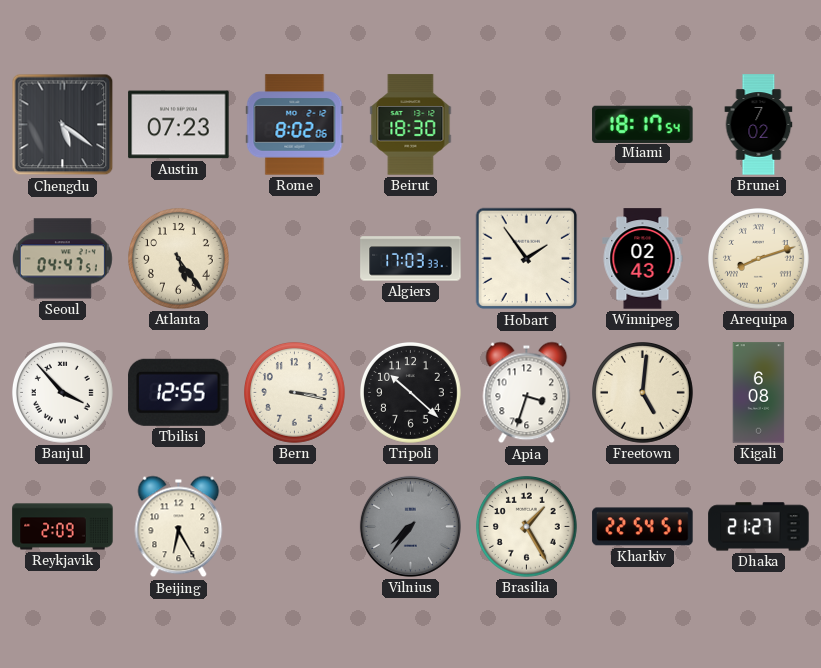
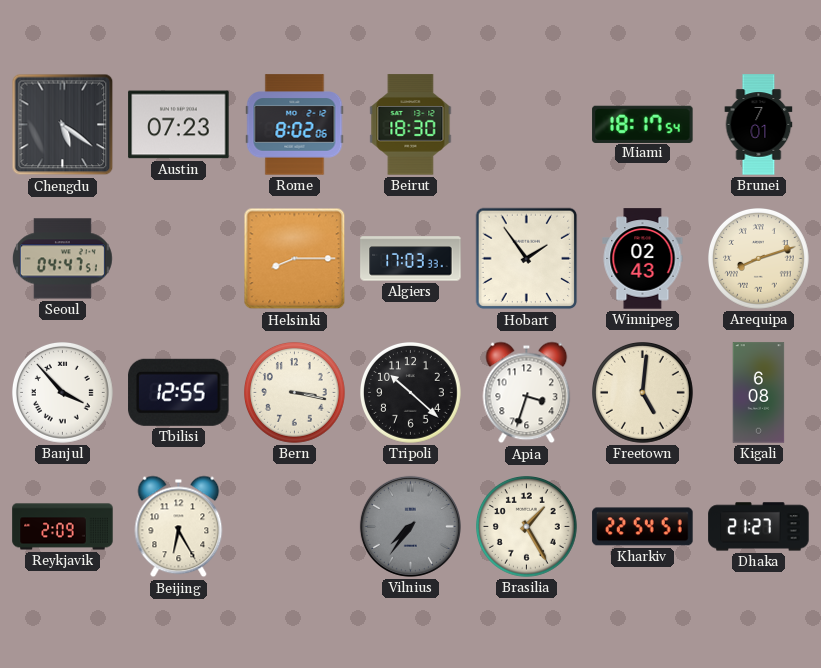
Brunei: 7:02 -> 7:01
Atlanta: 5:24 -> none
Helsinki: none -> 8:15
